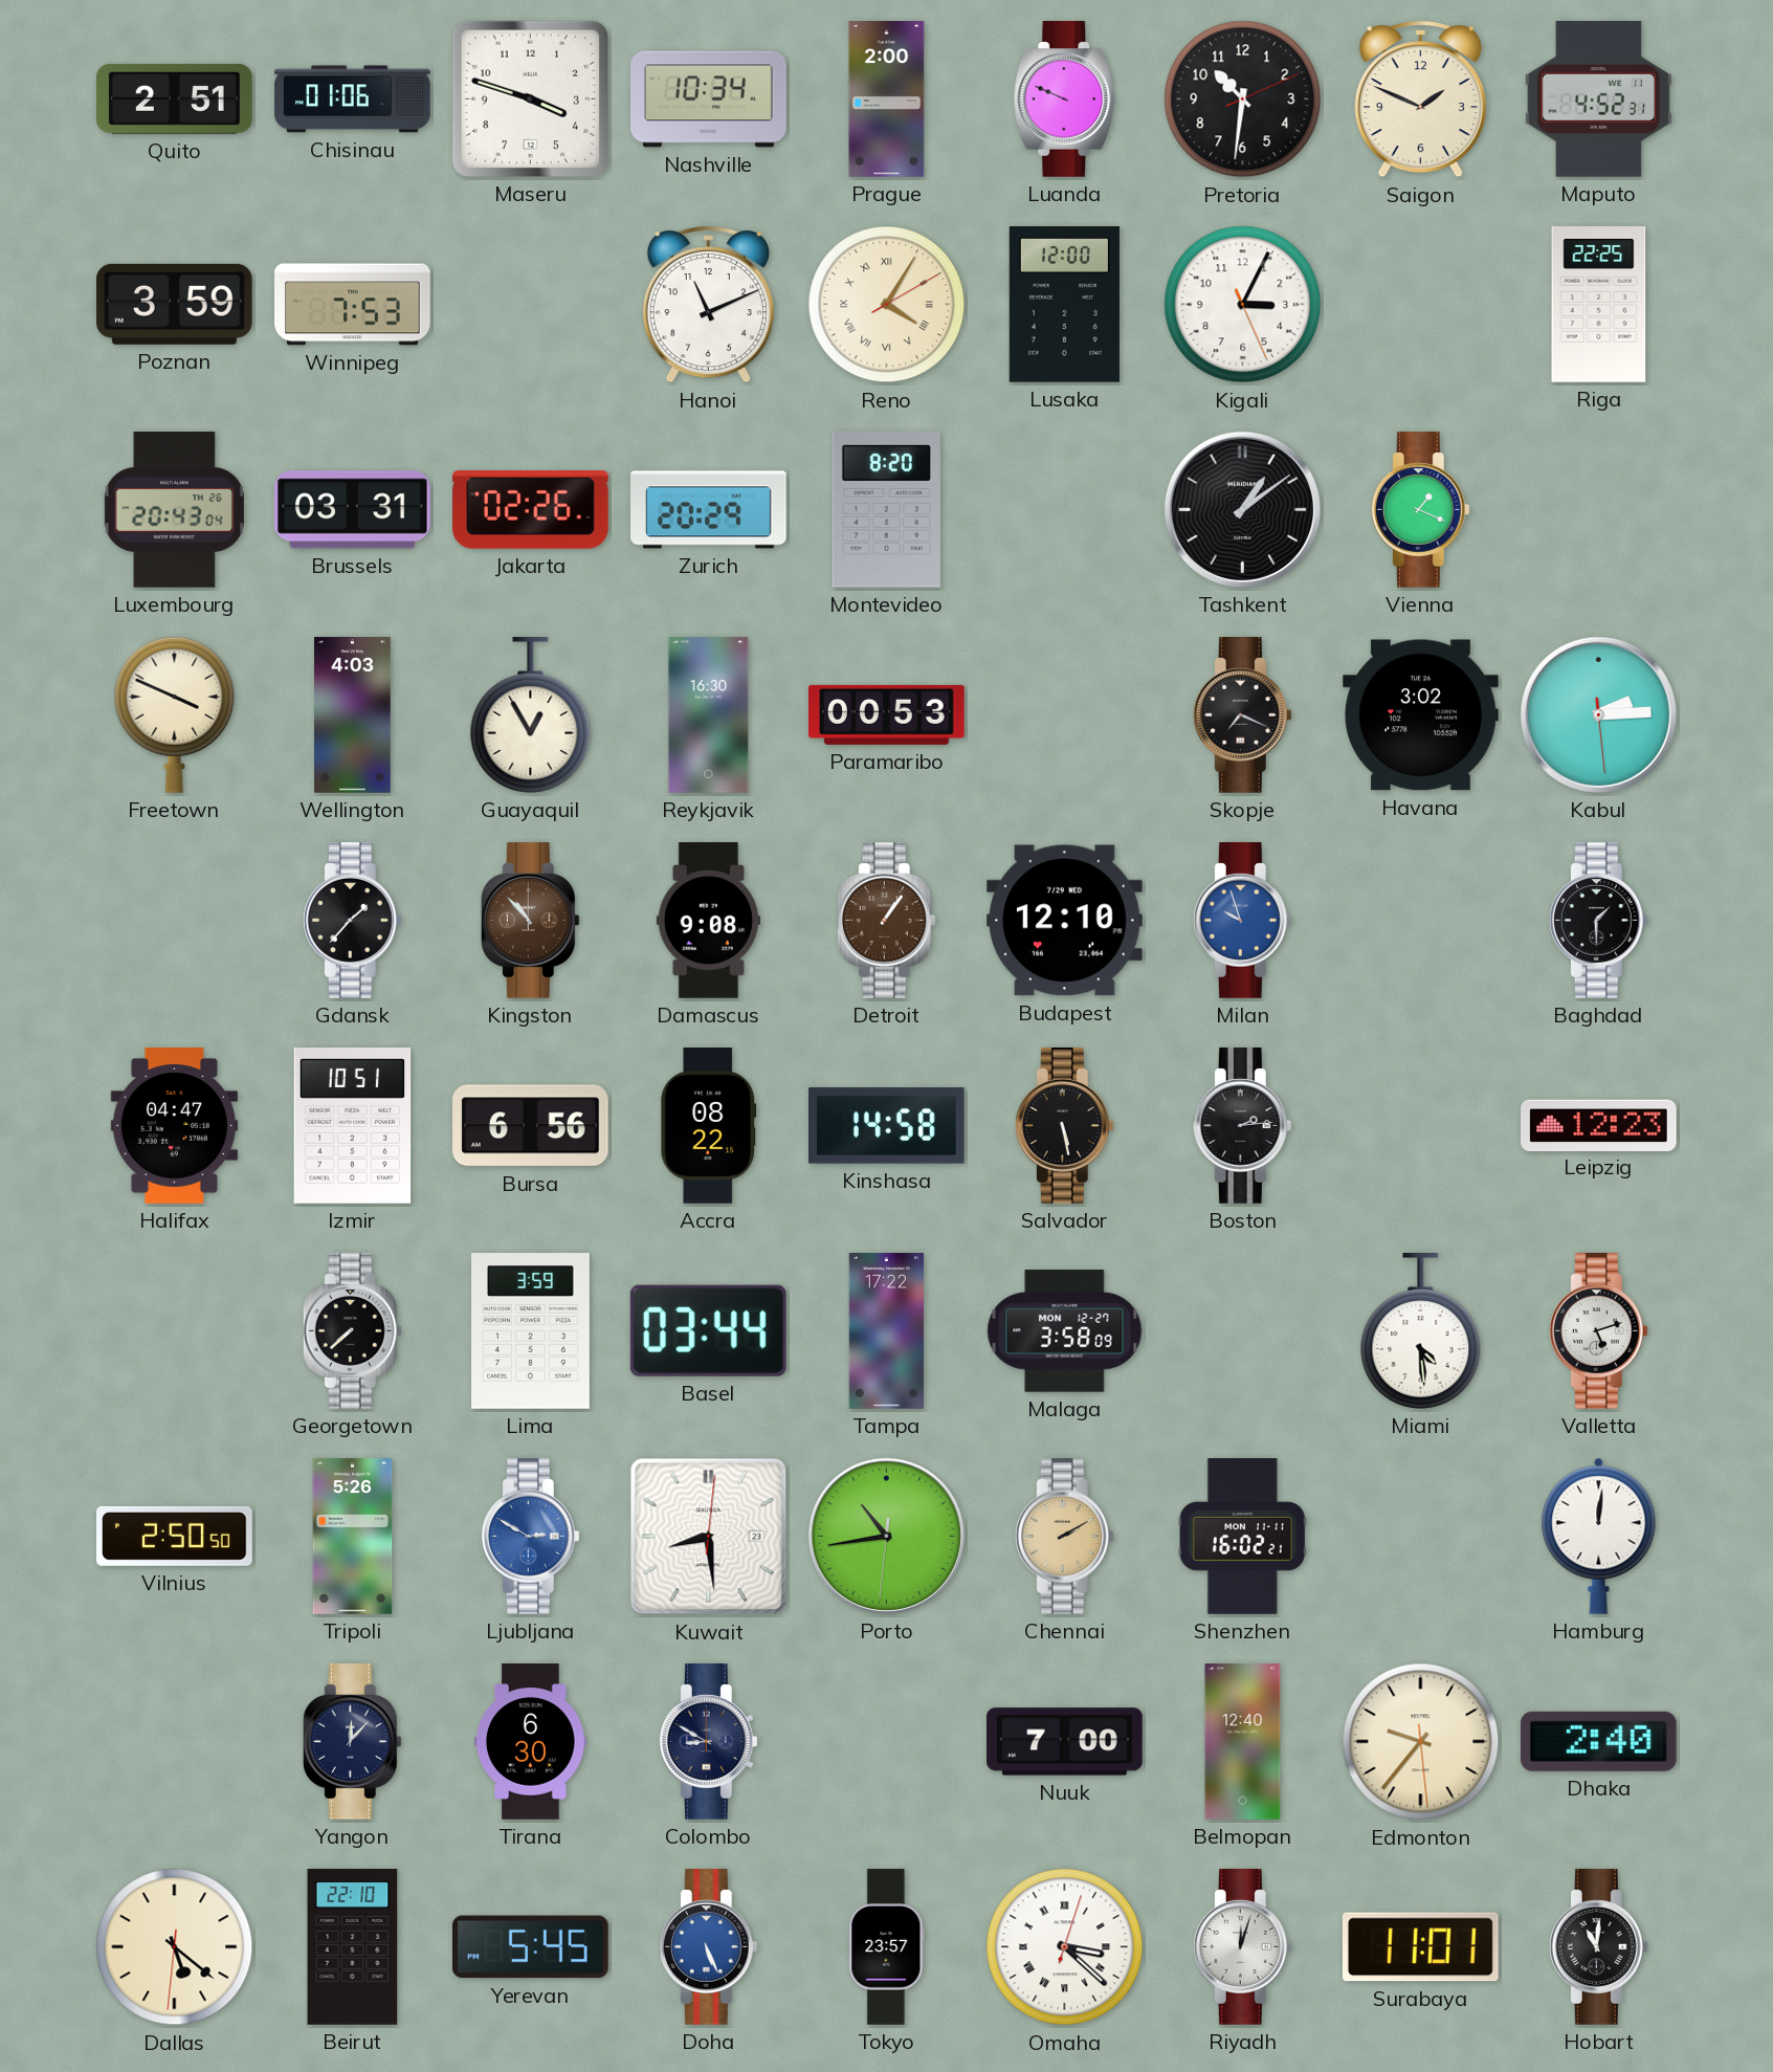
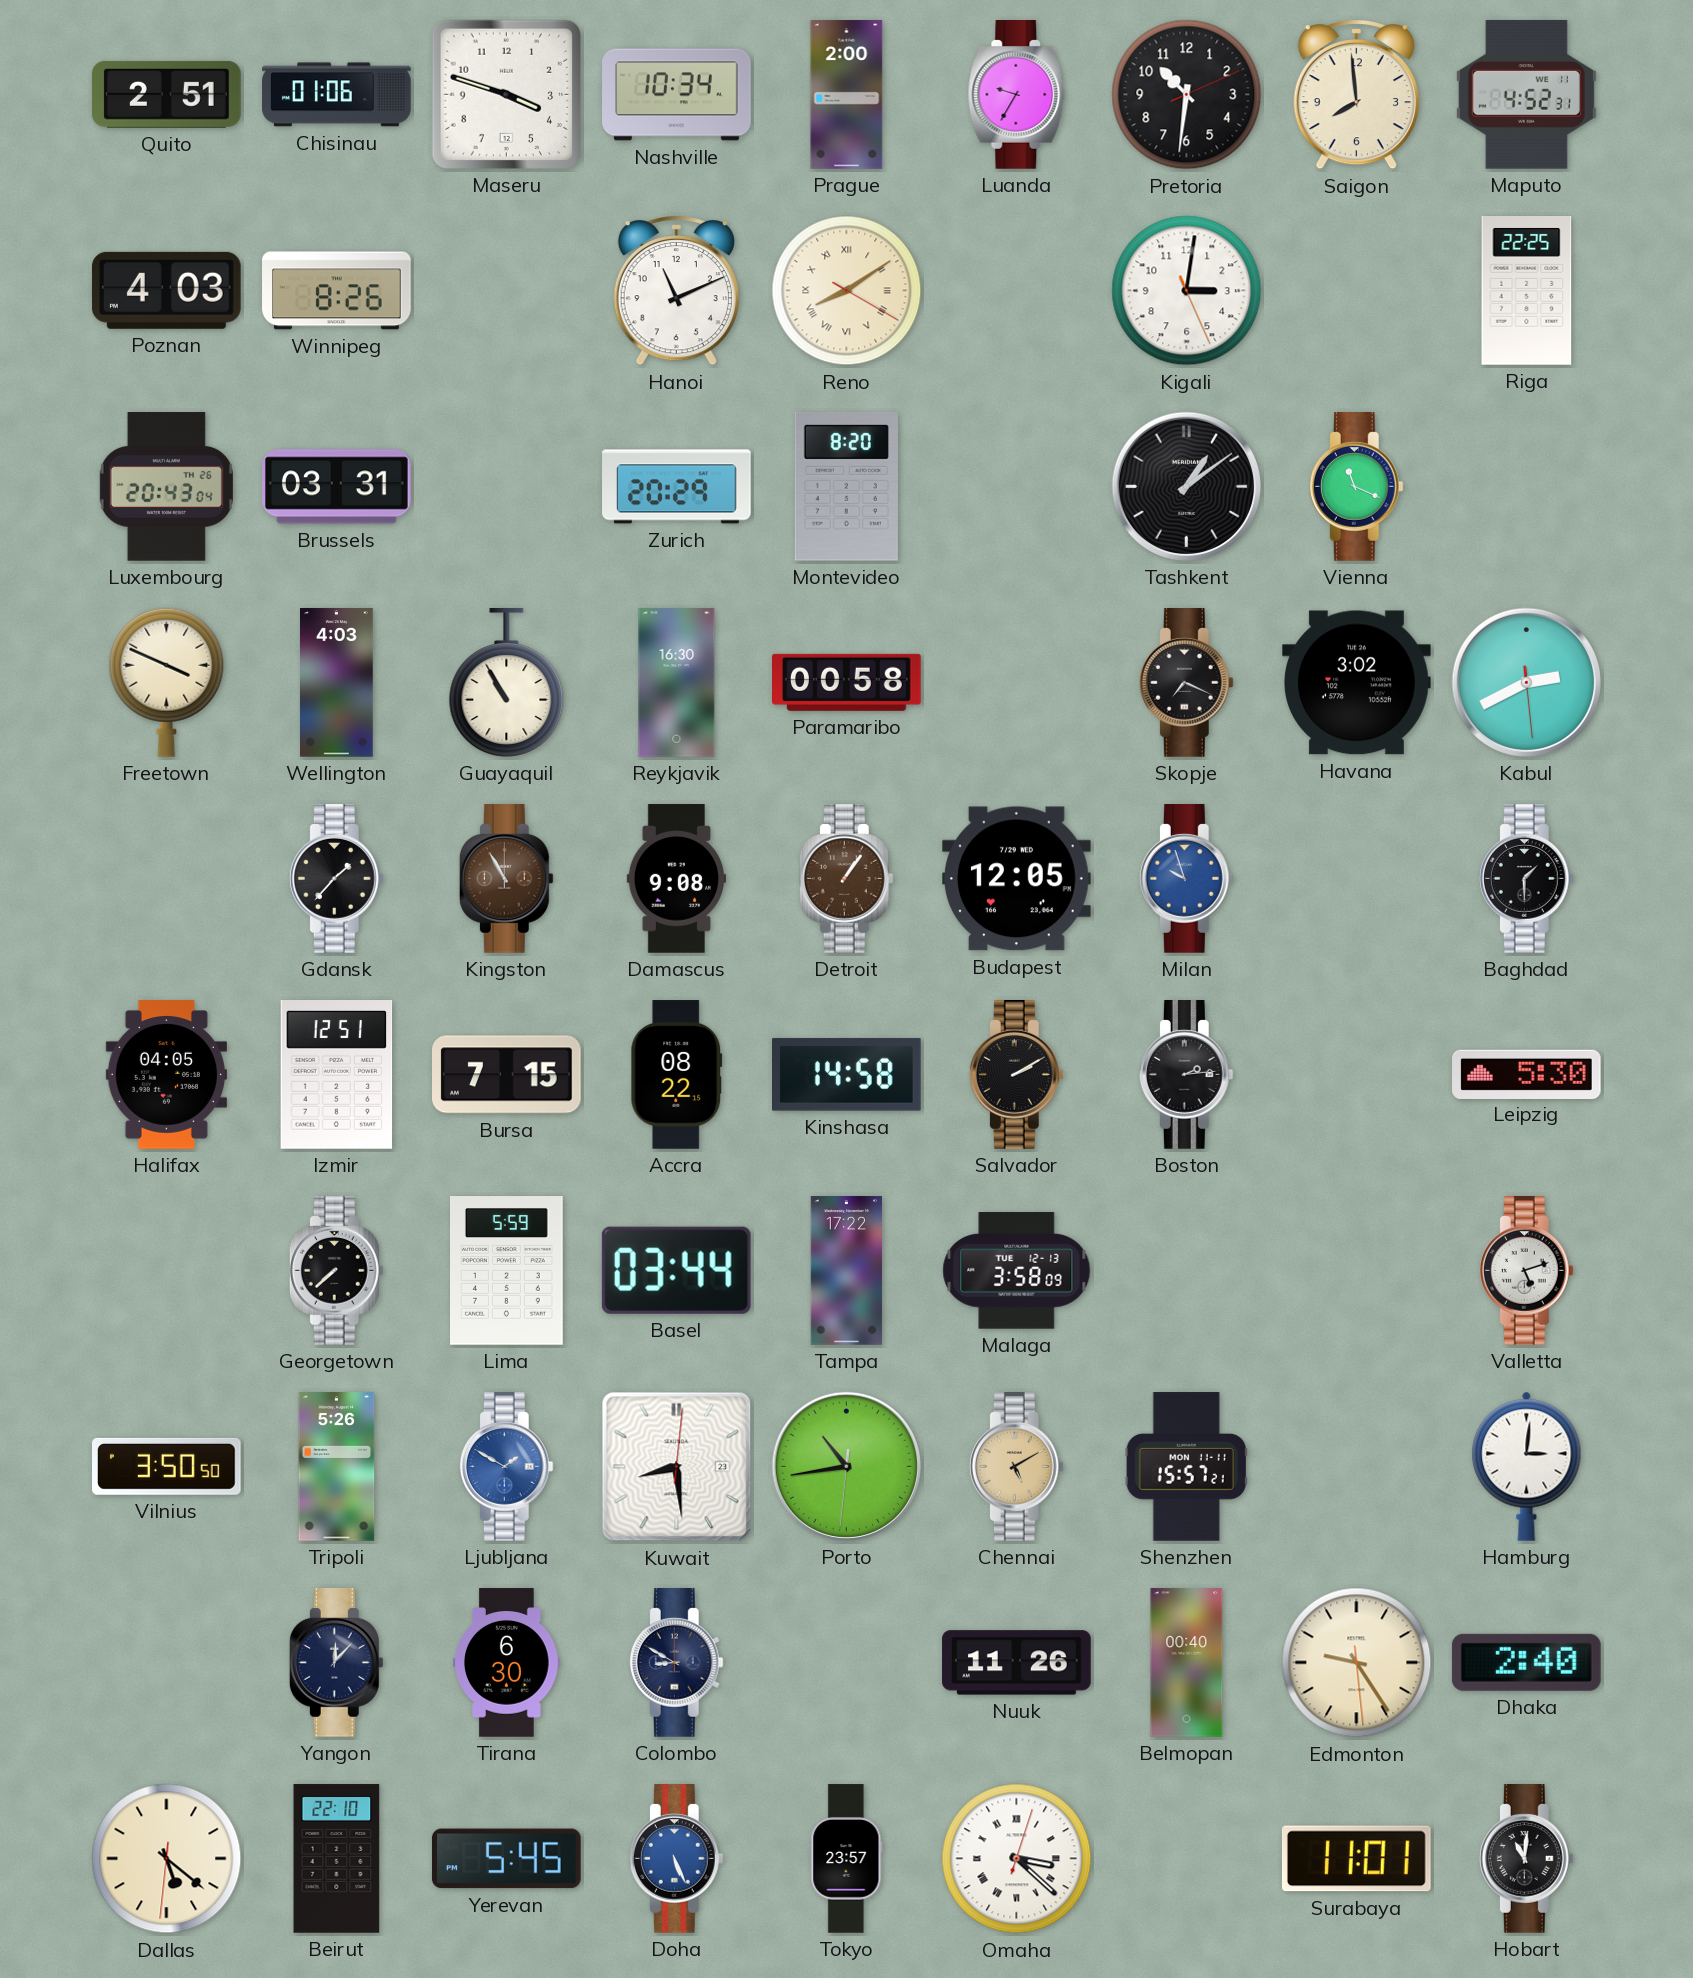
Luanda: 9:49 -> 9:35
Saigon: 1:49 -> 7:59
Poznan: 3:59 -> 4:03
Winnipeg: 7:53 -> 8:26
Reno: 4:05 -> 8:09
Lusaka: 12:00 -> none
Kigali: 3:04 -> 3:01
Jakarta: 02:26 -> none
Vienna: 1:19 -> 11:19
Guayaquil: 12:55 -> 10:55
Paramaribo: 00:53 -> 00:58
Kabul: 2:14 -> 2:40
Kingston: 10:53 -> 10:55
Budapest: 12:10 -> 12:05
Halifax: 04:47 -> 04:05
Izmir: 10:51 -> 12:51
Bursa: 6:56 -> 7:15
Salvador: 5:28 -> 2:10
Leipzig: 12:23 -> 5:30
Lima: 3:59 -> 5:59
Malaga date: MON 12-27 -> TUE 12-13
Miami: 4:29 -> none
Vilnius: 2:50 -> 3:50
Ljubljana: 2:50 -> 1:50
Chennai: 2:10 -> 5:10
Shenzhen: 16:02 -> 15:57
Hamburg: 12:01 -> 3:01
Nuuk: 7:00 -> 11:26
Belmopan: 12:40 -> 00:40
Edmonton: 9:36 -> 9:24
Riyadh: 12:03 -> none
